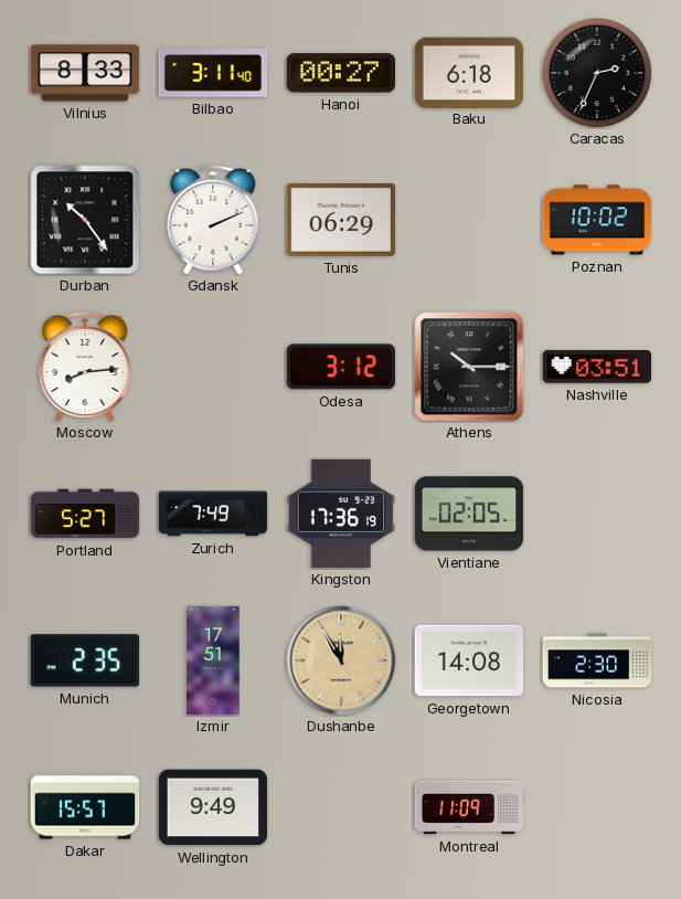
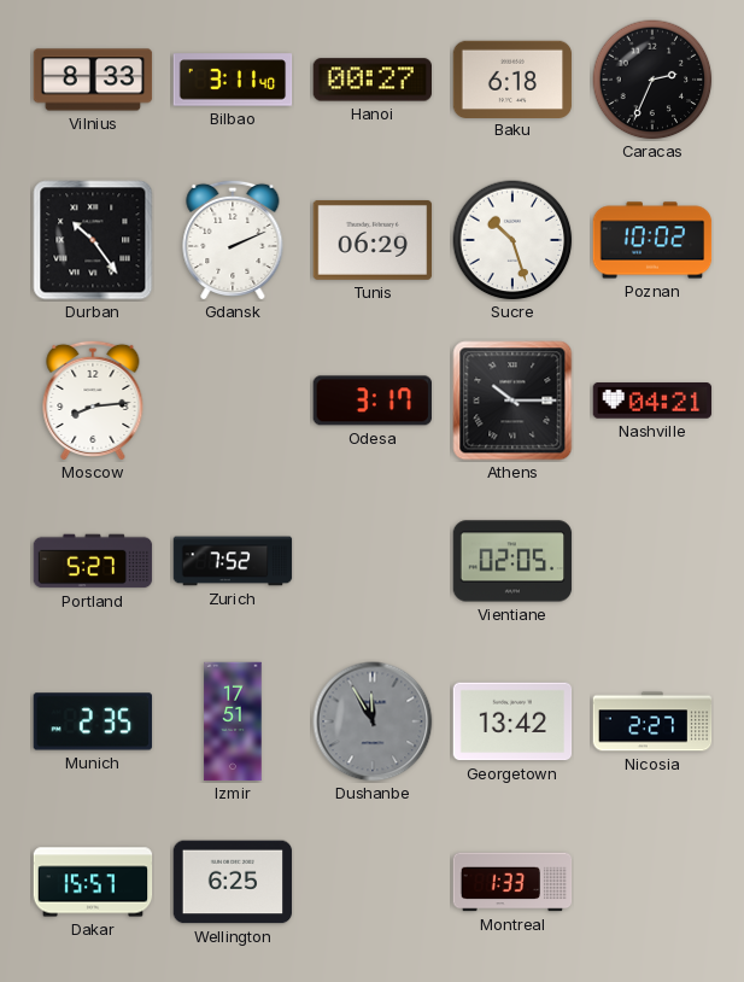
Sucre: none -> 10:27
Odesa: 3:12 -> 3:17
Nashville: 03:51 -> 04:21
Zurich: 7:49 -> 7:52
Kingston: 17:36 -> none
Dushanbe dial: champagne -> grey
Georgetown: 14:08 -> 13:42
Nicosia: 2:30 -> 2:27
Wellington: 9:49 -> 6:25
Montreal: 11:09 -> 1:33
